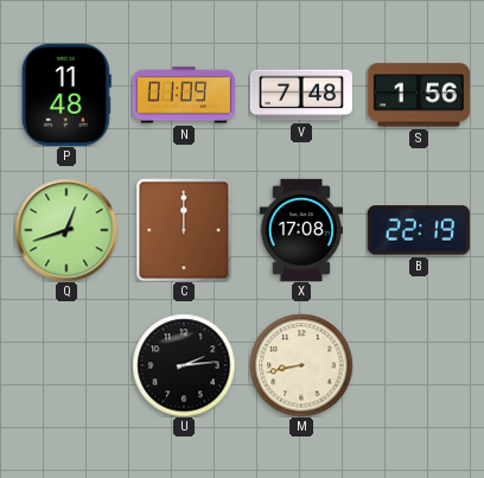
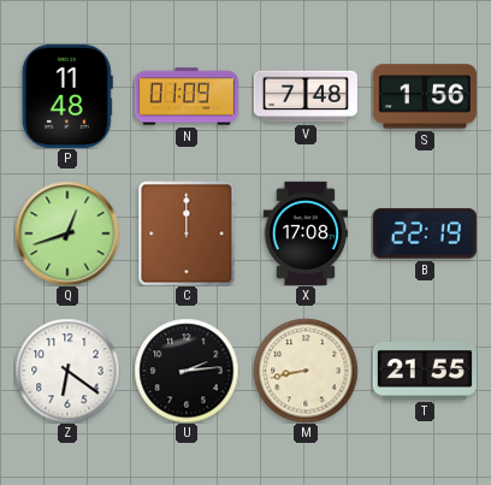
Z: none -> 6:21
T: none -> 21:55
